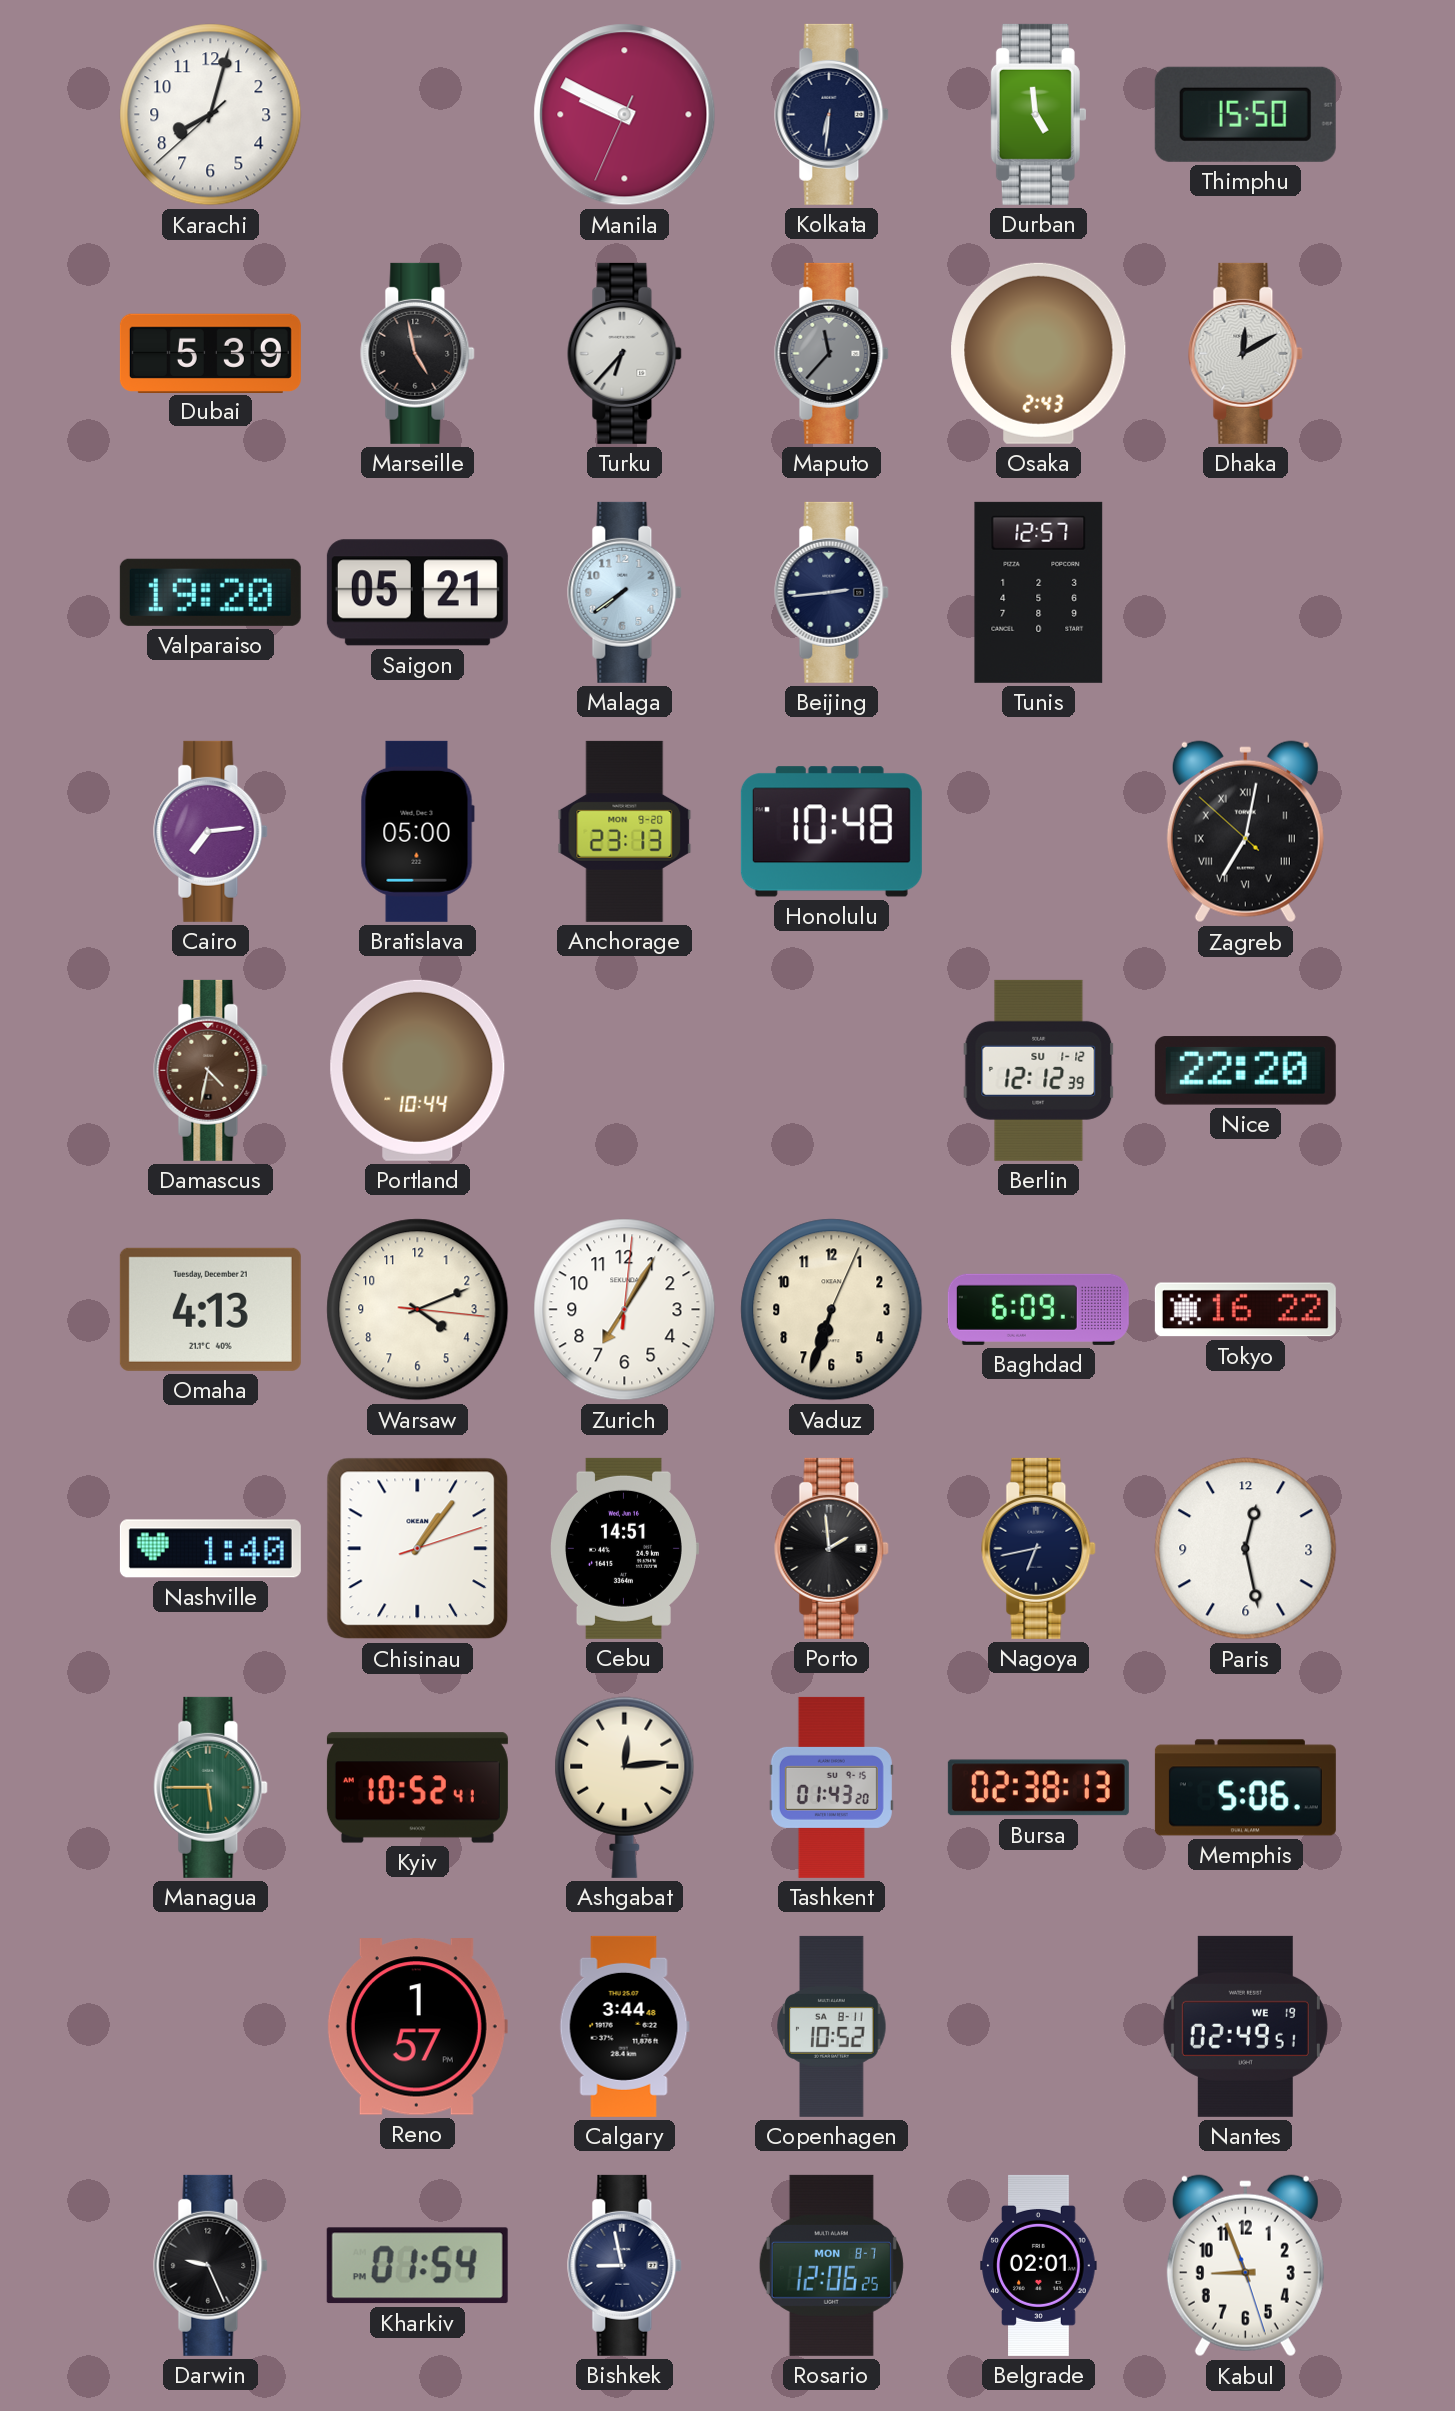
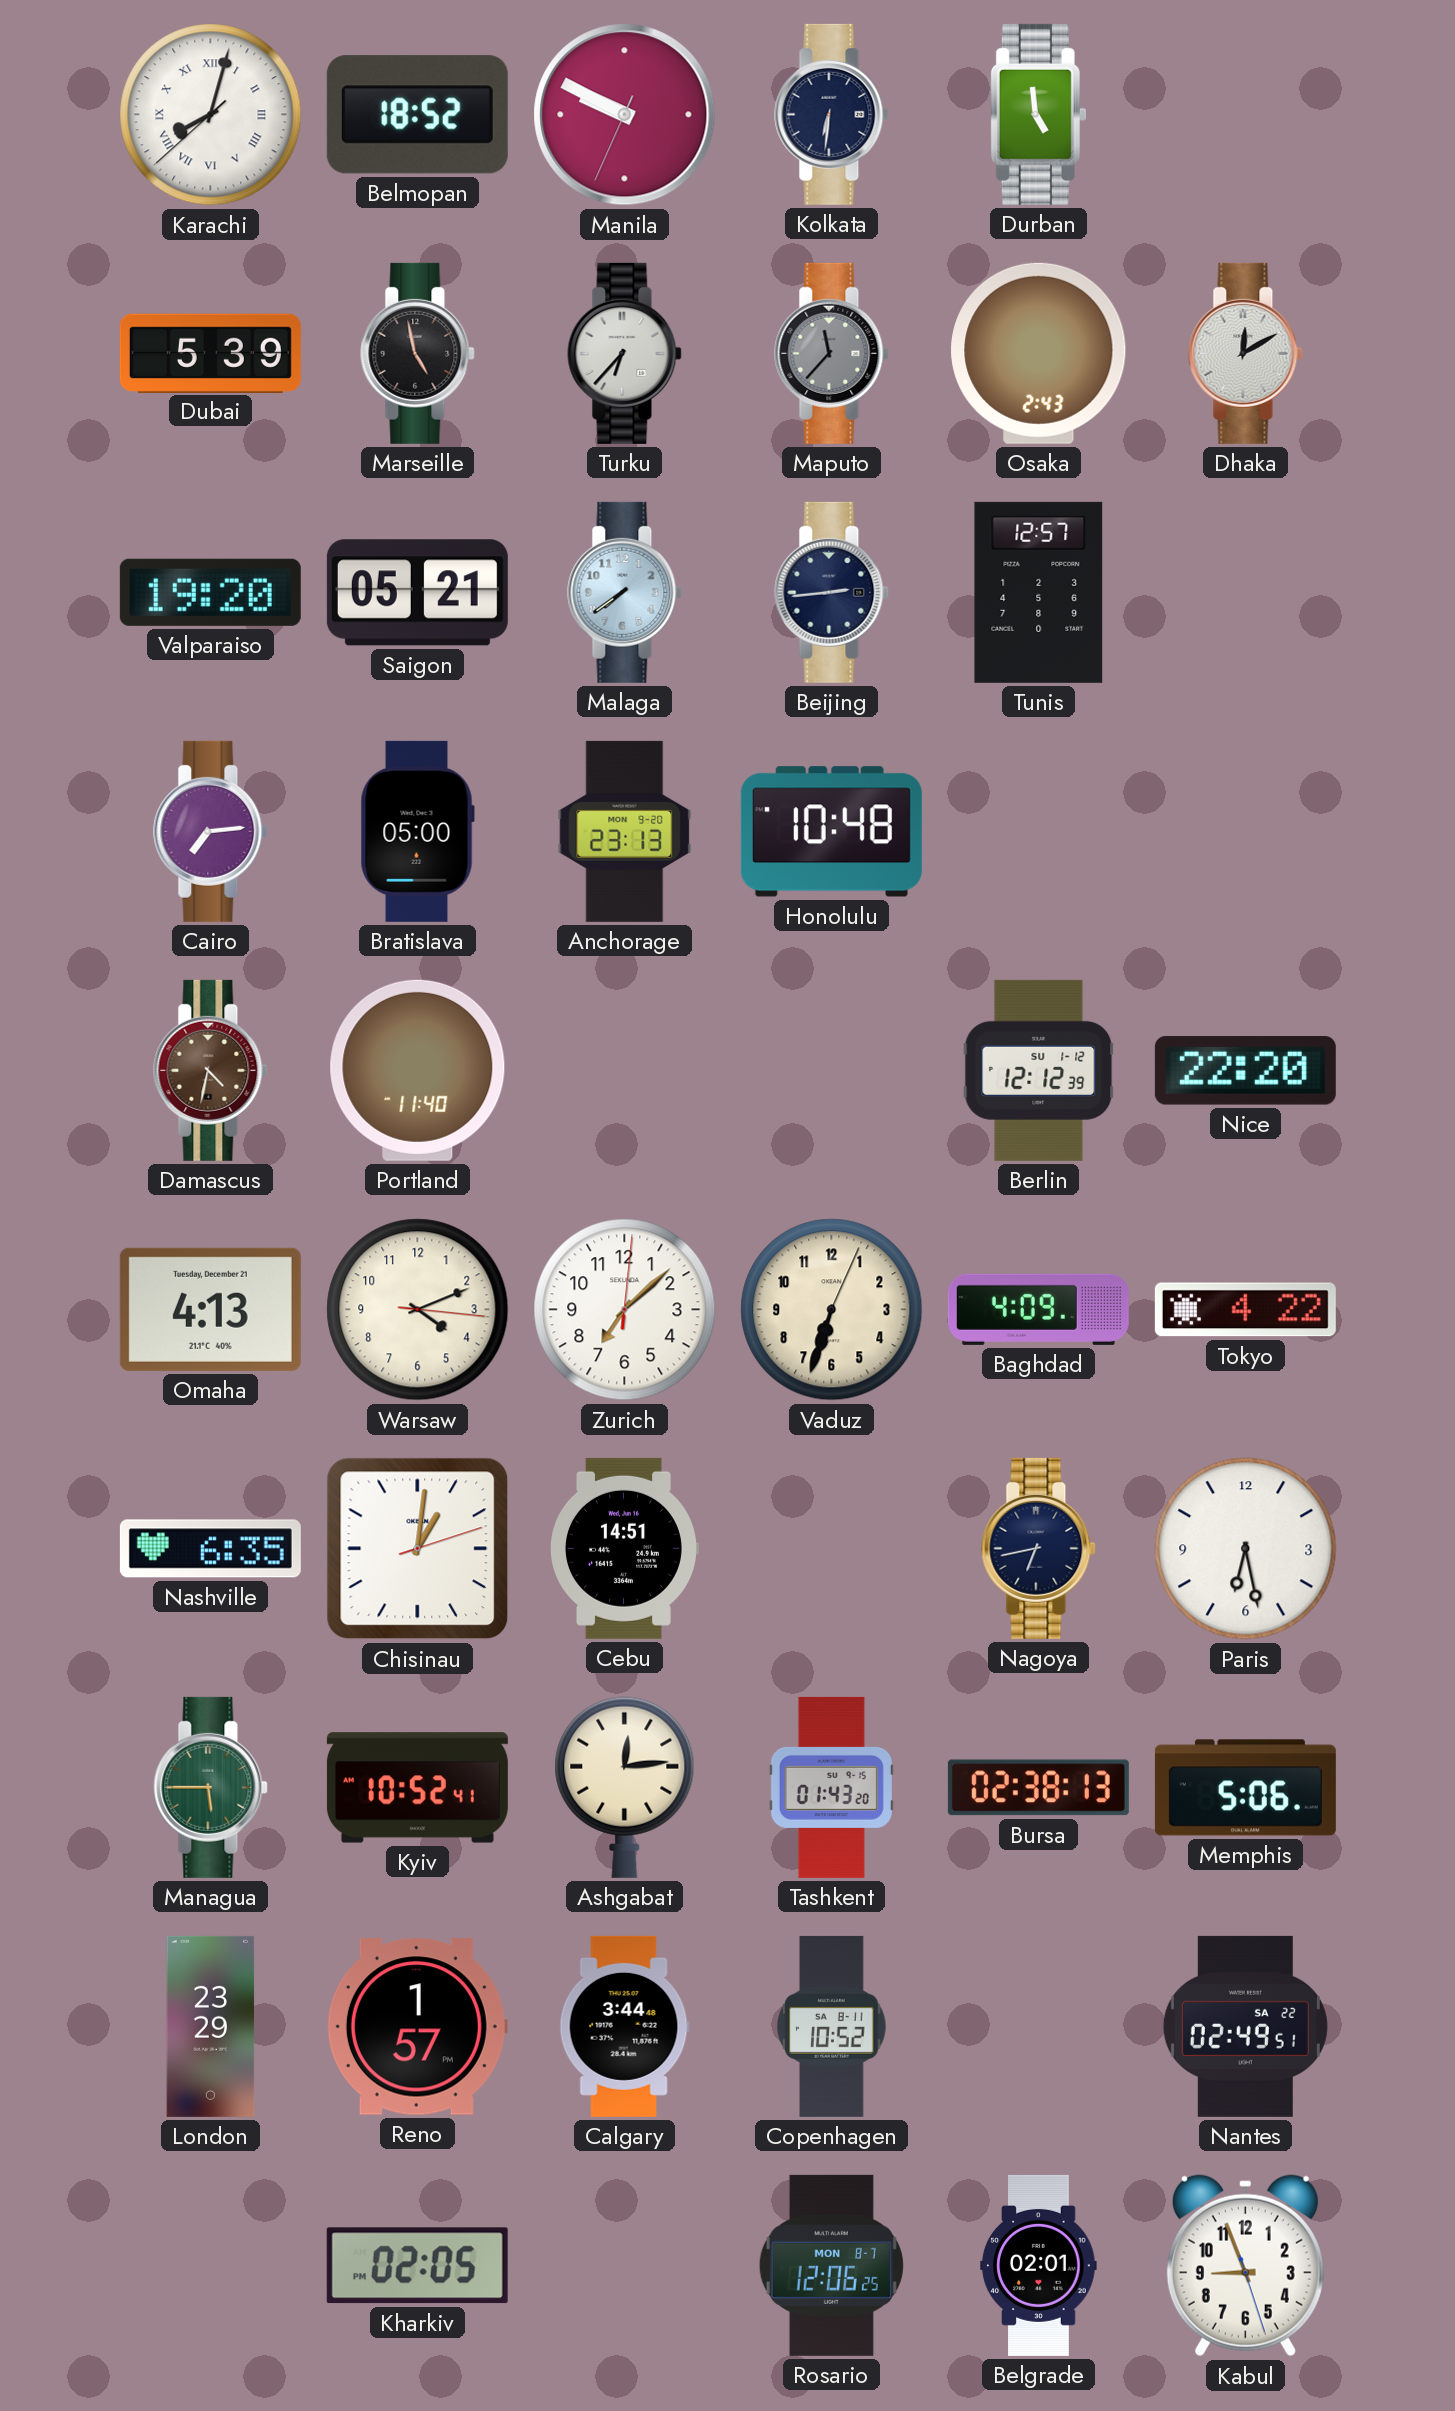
Karachi numerals: Arabic -> Roman
Belmopan: none -> 18:52
Thimphu: 15:50 -> none
Zagreb: 7:01 -> none
Portland: 10:44 -> 11:40
Zurich: 7:05 -> 7:08
Baghdad: 6:09 -> 4:09
Tokyo: 16:22 -> 4:22
Nashville: 1:40 -> 6:35
Chisinau: 1:06 -> 1:01
Porto: 1:59 -> none
Paris: 12:28 -> 6:28
London: none -> 23:29
Nantes date: WE 19 -> SA 22
Darwin: 9:26 -> none
Kharkiv: 01:54 -> 02:05
Bishkek: 8:58 -> none
